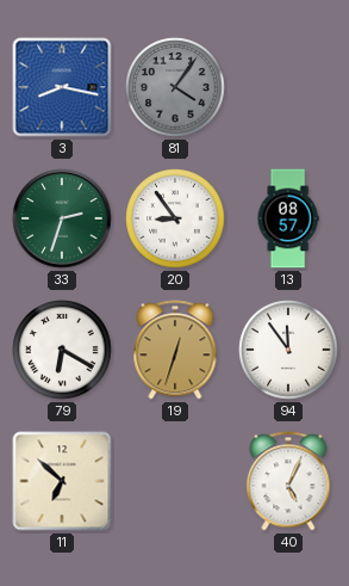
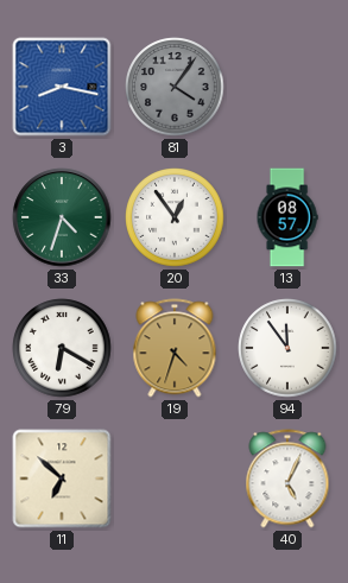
33: 2:33 -> 4:33
20: 8:54 -> 12:54
19: 12:33 -> 4:33
